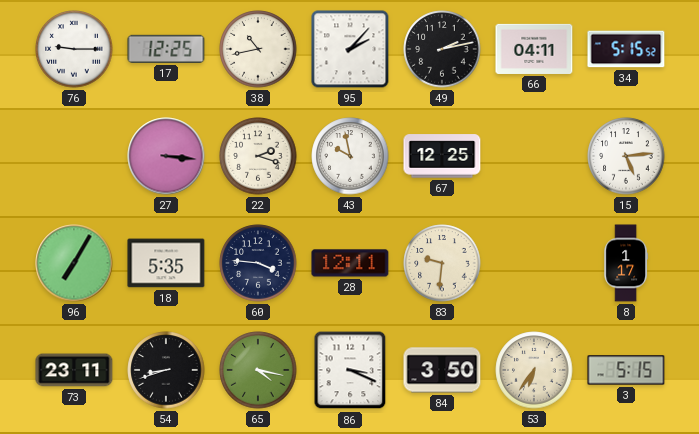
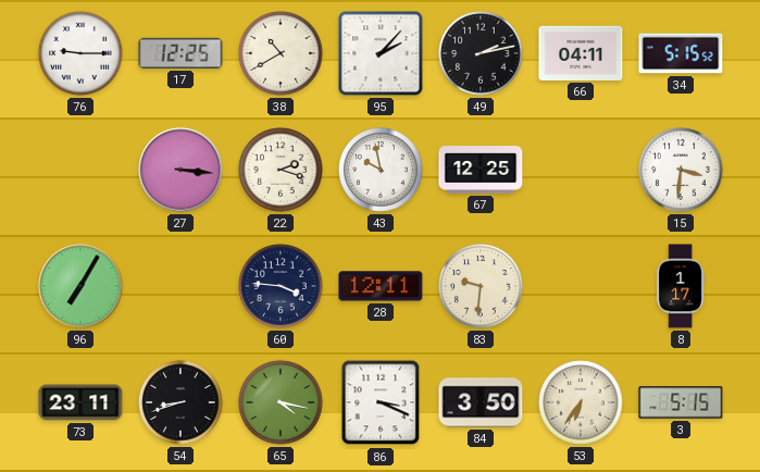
38: 10:43 -> 10:40
15: 5:14 -> 3:31
18: 5:35 -> none
